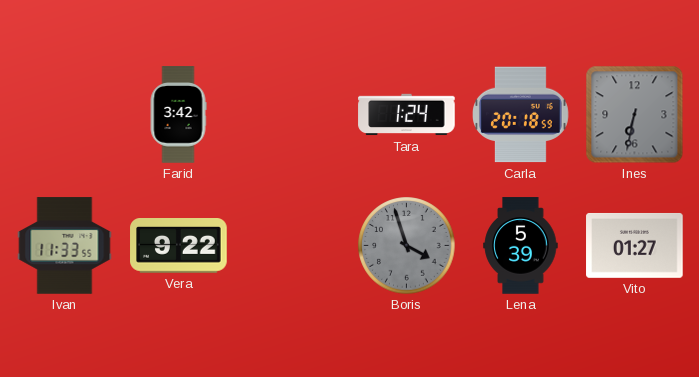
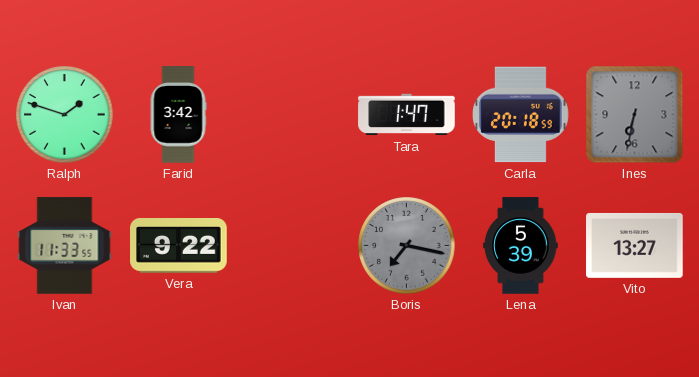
Ralph: none -> 1:48
Tara: 1:24 -> 1:47
Boris: 3:57 -> 7:17
Vito: 01:27 -> 13:27
